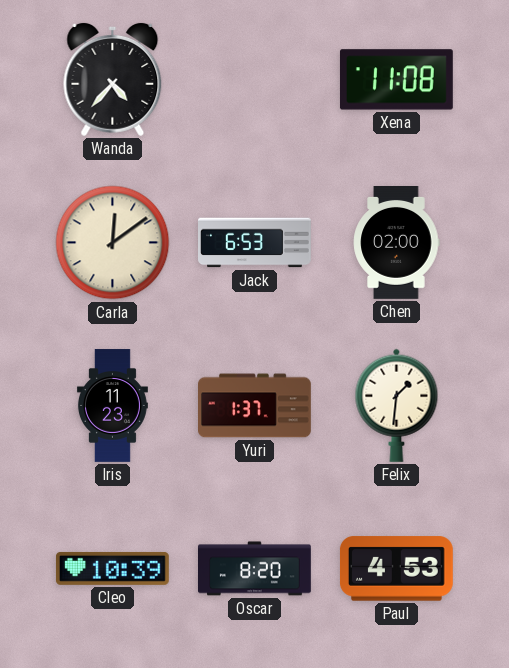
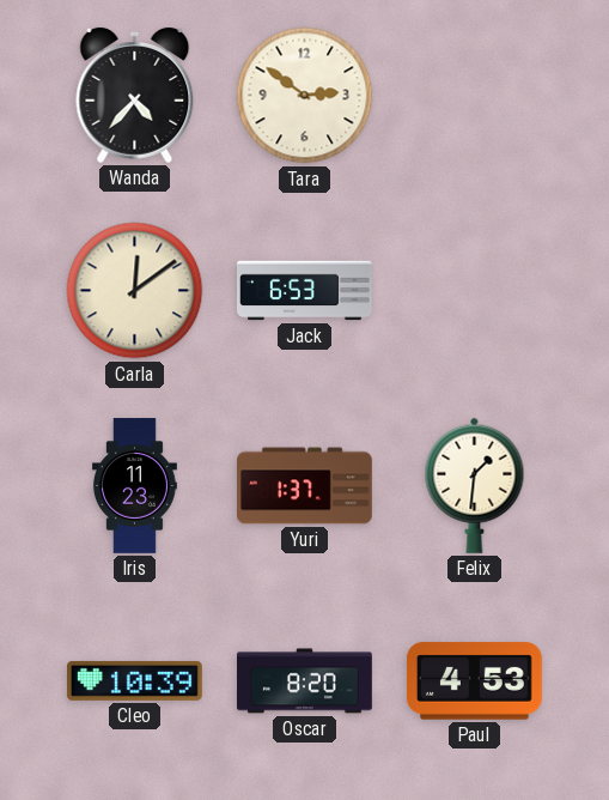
Tara: none -> 2:51
Xena: 11:08 -> none
Chen: 02:00 -> none
